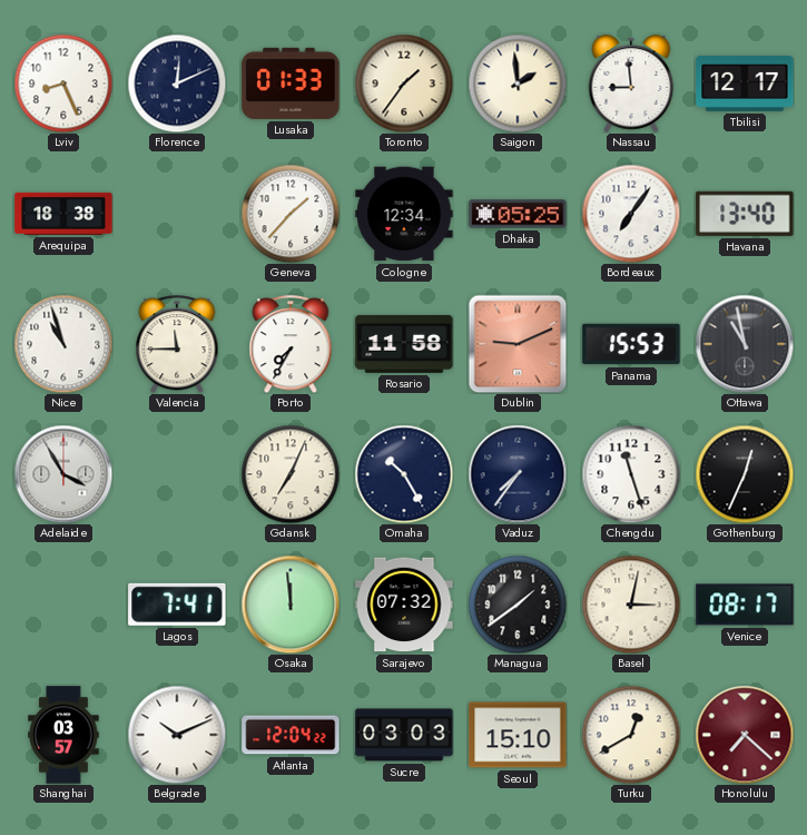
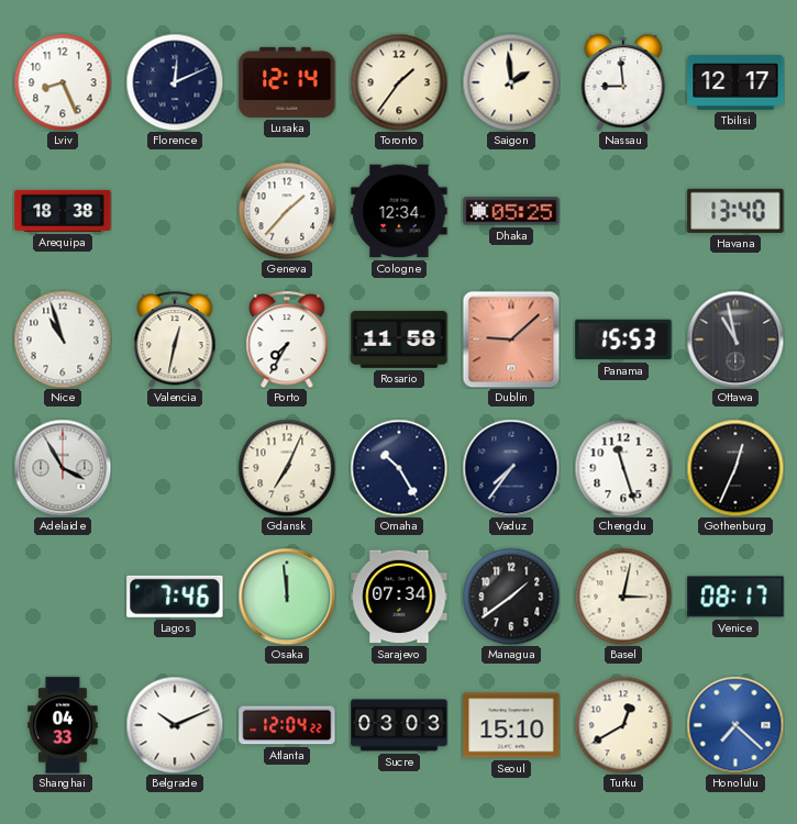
Lusaka: 01:33 -> 12:14
Bordeaux: 7:06 -> none
Valencia: 11:45 -> 12:32
Dublin: 9:11 -> 9:08
Lagos: 7:41 -> 7:46
Sarajevo: 07:32 -> 07:34
Shanghai: 03:57 -> 04:33
Honolulu dial: burgundy -> blue
